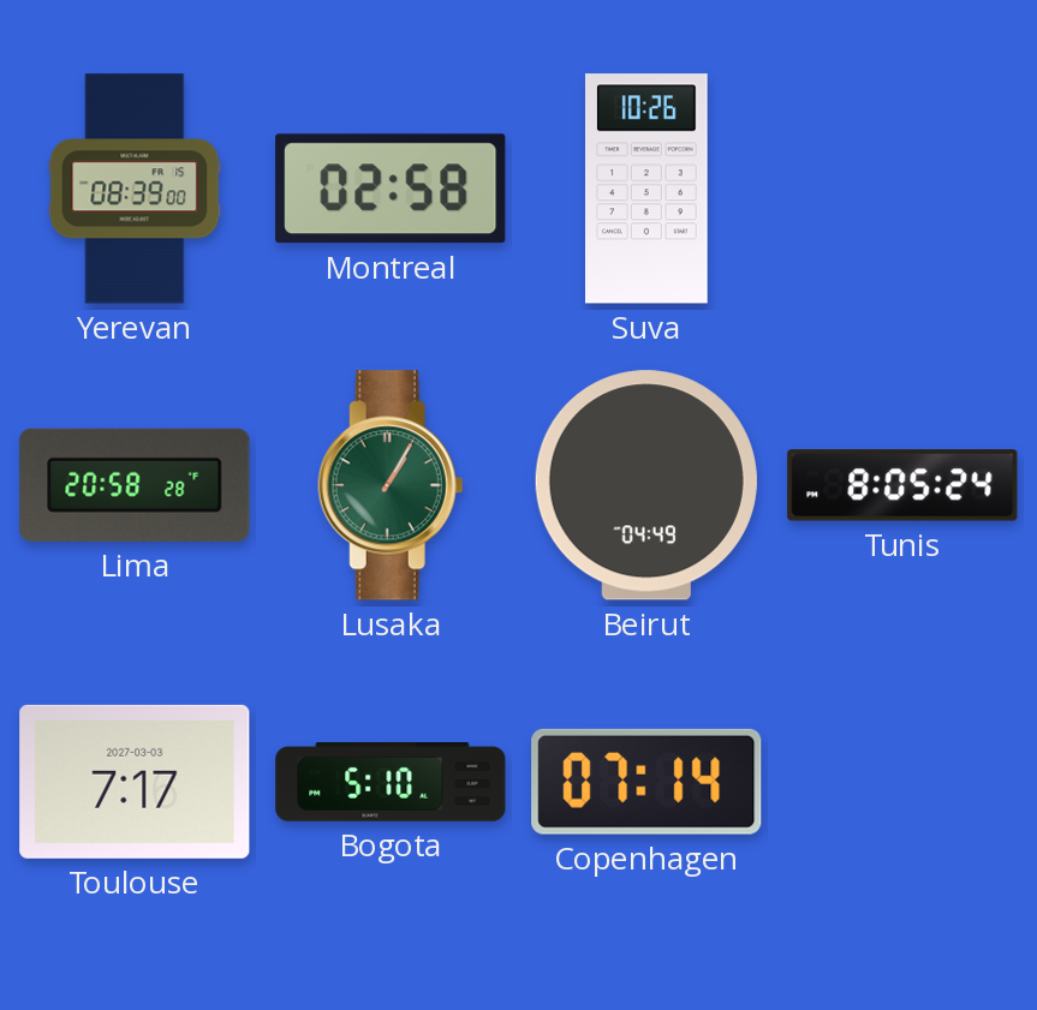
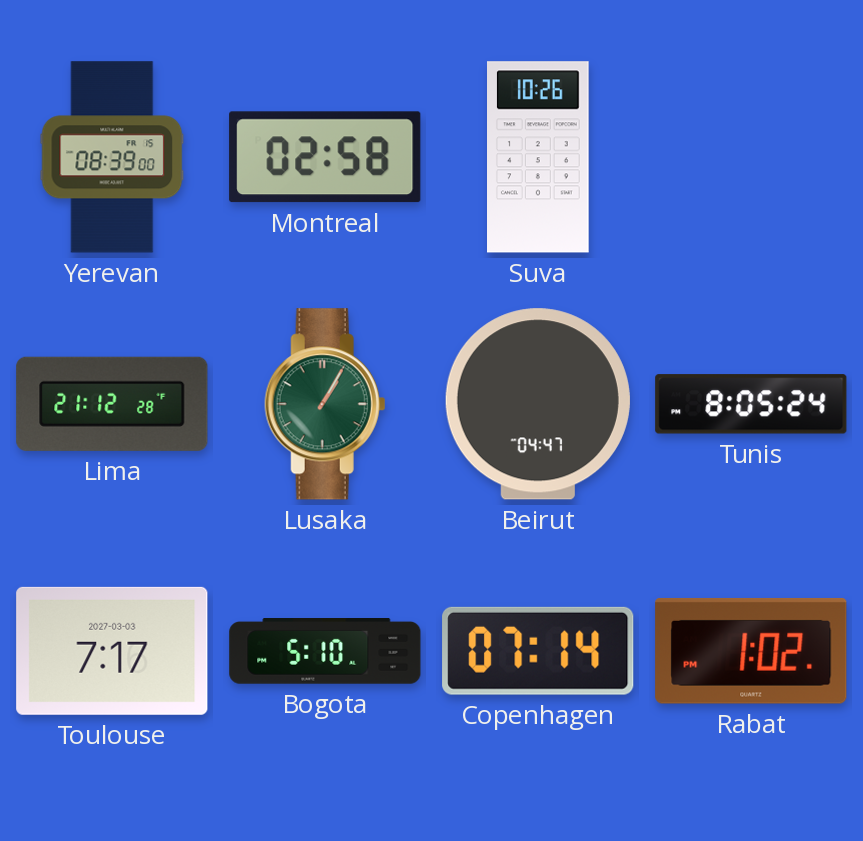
Lima: 20:58 -> 21:12
Beirut: 04:49 -> 04:47
Rabat: none -> 1:02
